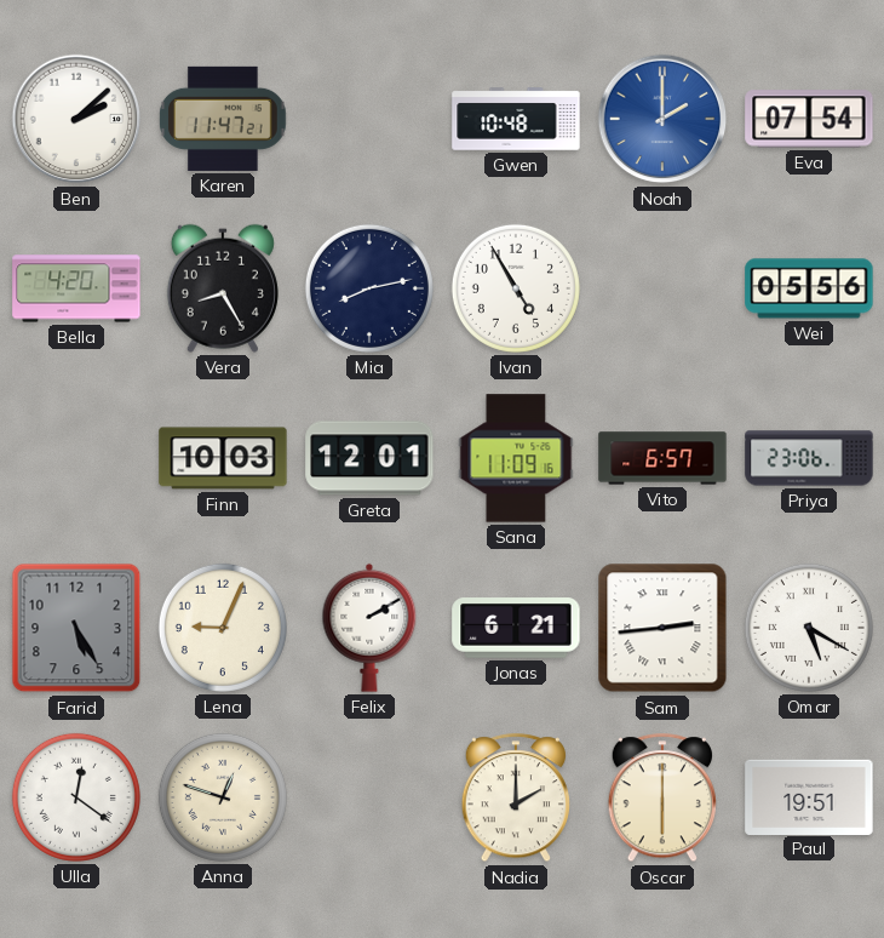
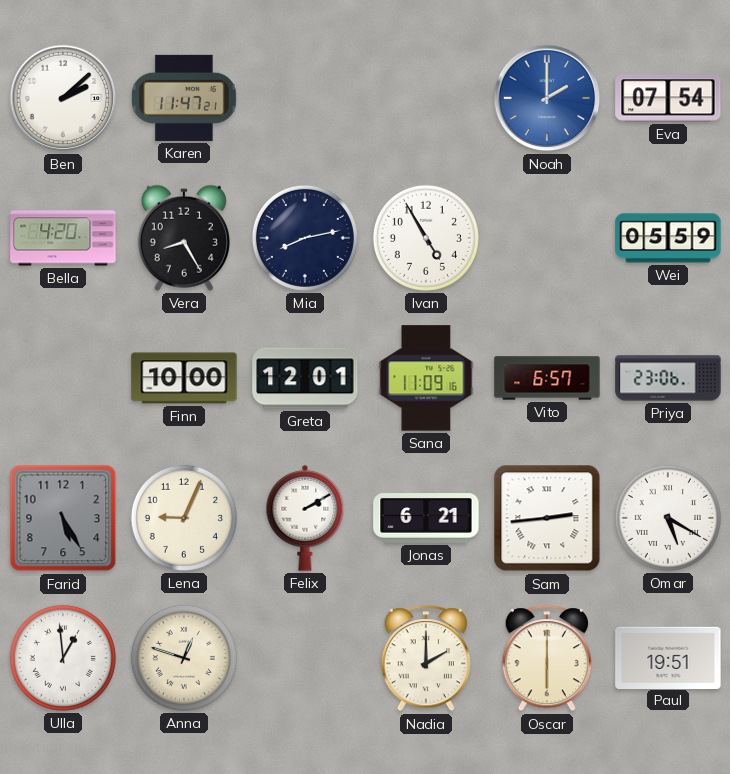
Gwen: 10:48 -> none
Wei: 05:56 -> 05:59
Finn: 10:03 -> 10:00
Ulla: 12:21 -> 12:59
